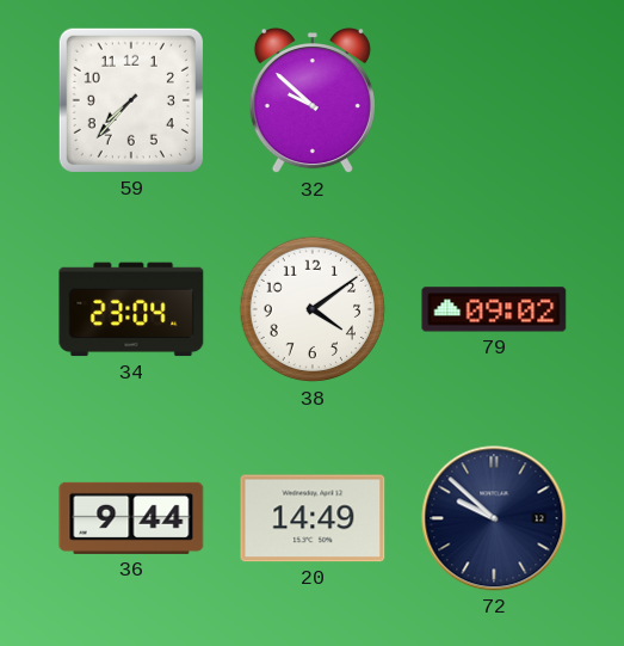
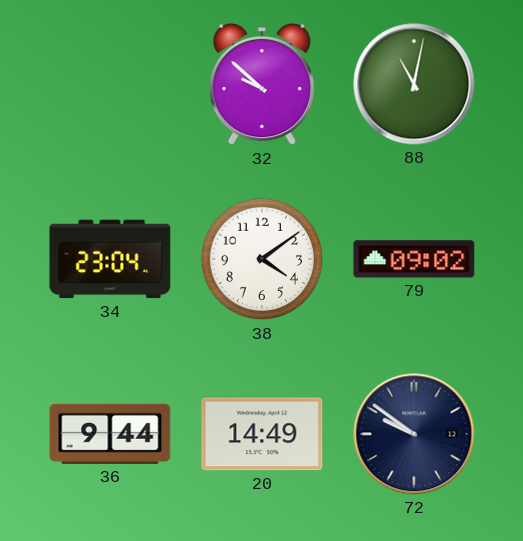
59: 7:37 -> none
88: none -> 11:02
72: 9:52 -> 9:51
